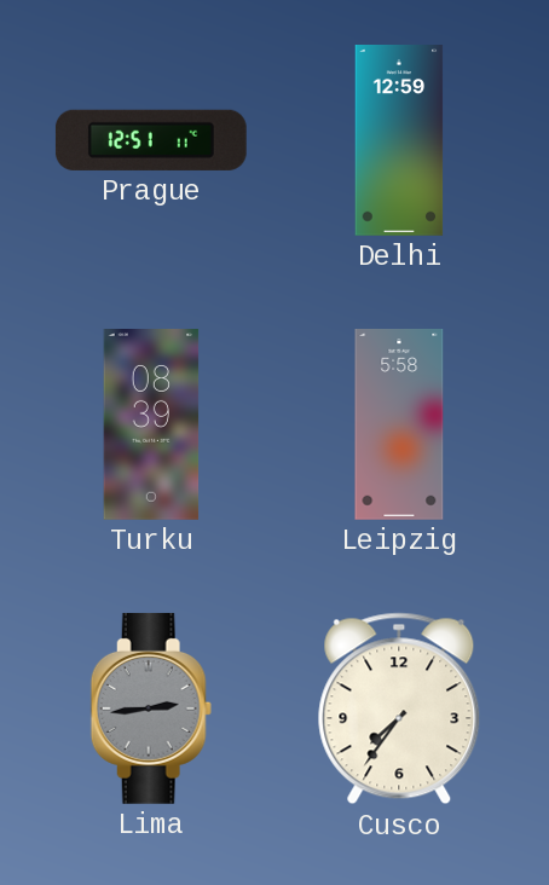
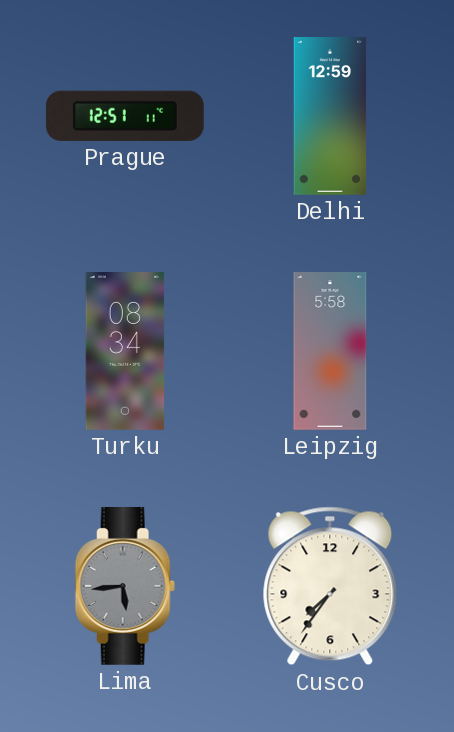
Turku: 08:39 -> 08:34
Lima: 2:44 -> 5:44
